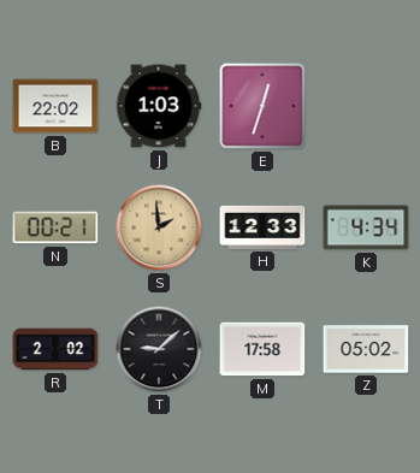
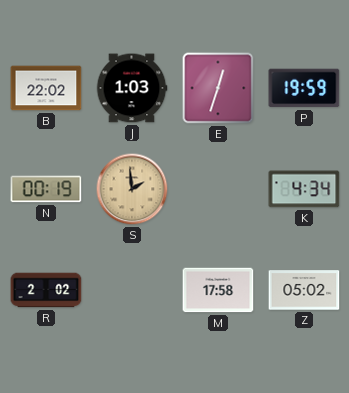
P: none -> 19:59
N: 00:21 -> 00:19
H: 12:33 -> none
T: 9:08 -> none
